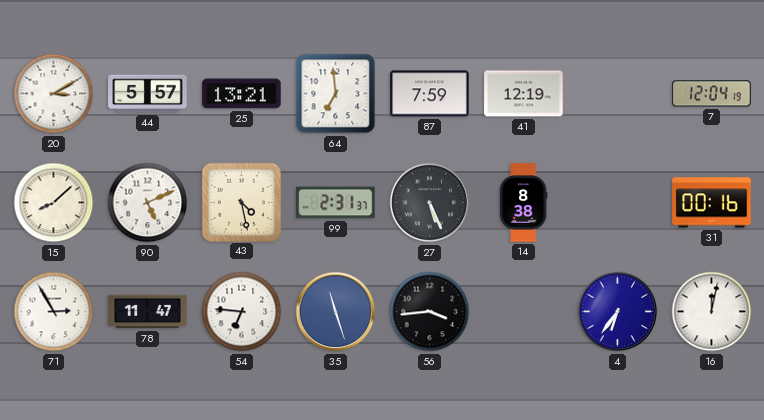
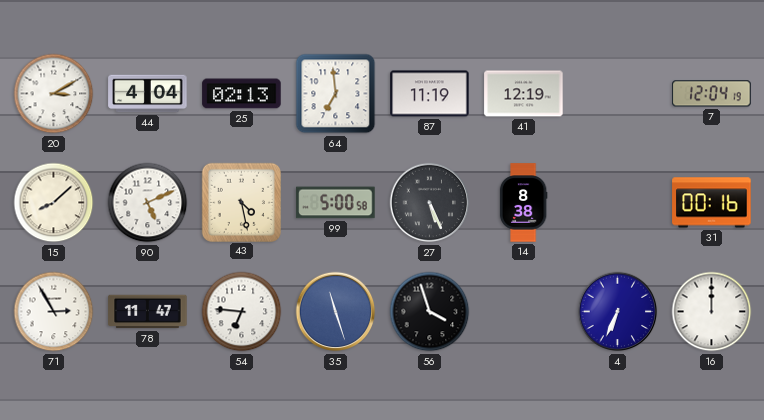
44: 5:57 -> 4:04
25: 13:21 -> 02:13
87: 7:59 -> 11:19
99: 2:31 -> 5:00
56: 3:44 -> 3:57
4: 6:36 -> 6:34
16: 12:02 -> 12:00
